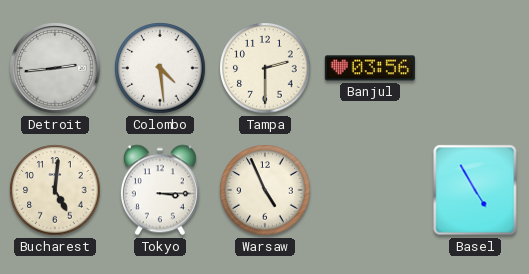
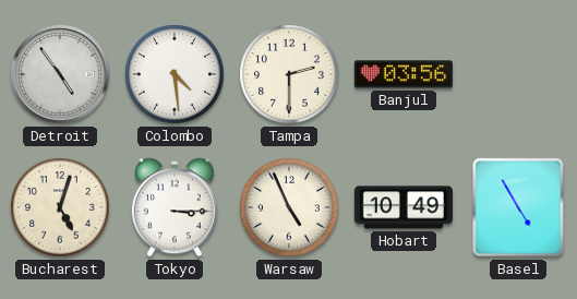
Detroit: 2:44 -> 4:54
Bucharest: 5:01 -> 5:03
Hobart: none -> 10:49
